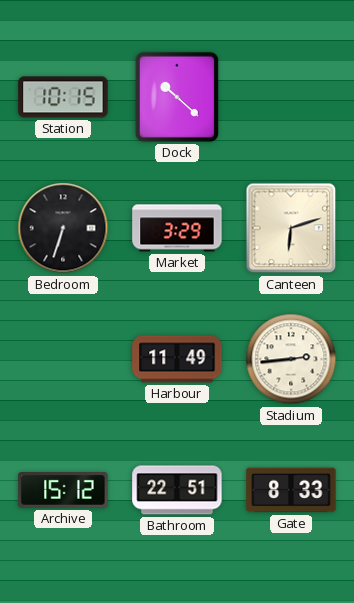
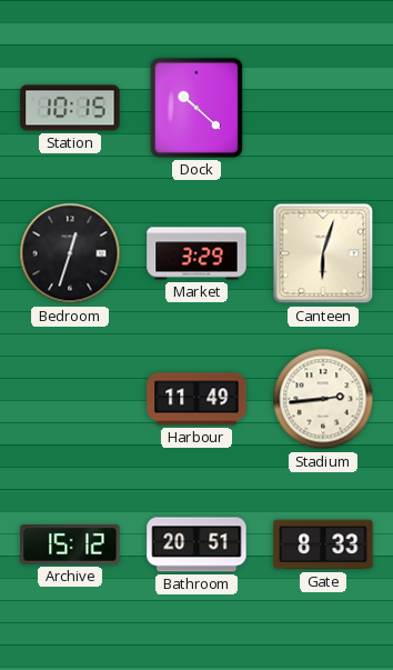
Bedroom: 6:33 -> 12:33
Canteen: 6:12 -> 6:03
Bathroom: 22:51 -> 20:51
